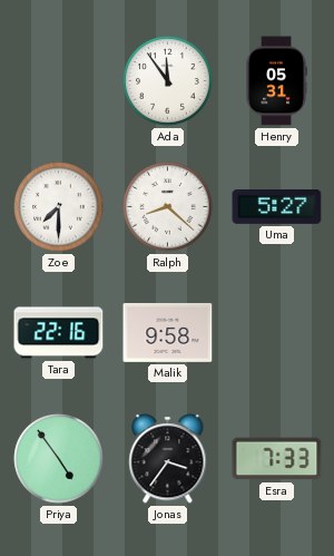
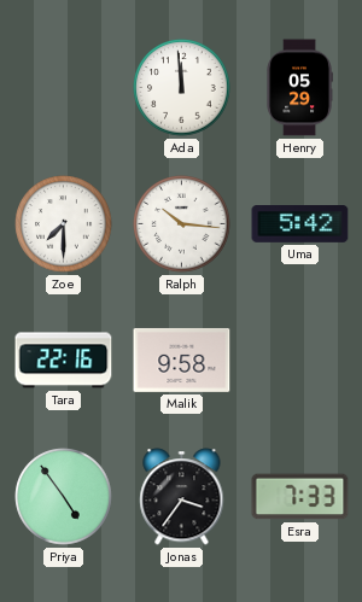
Ada: 11:54 -> 11:59
Henry: 05:31 -> 05:29
Ralph: 8:22 -> 10:16
Uma: 5:27 -> 5:42
